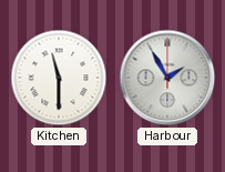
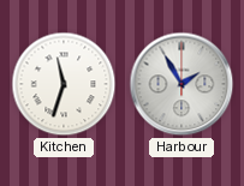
Kitchen: 11:30 -> 11:33
